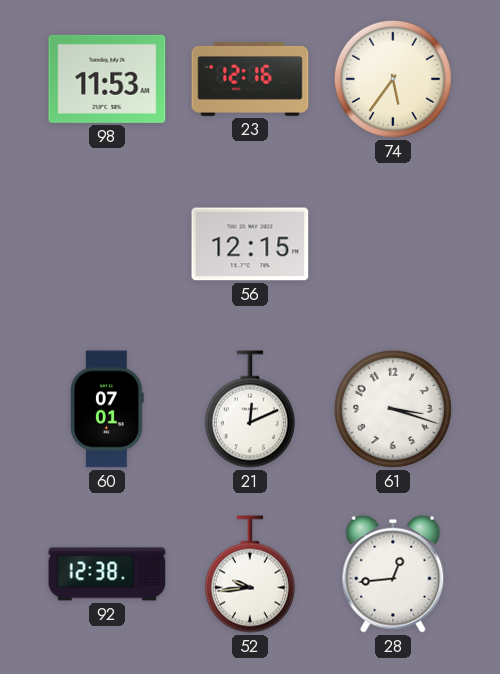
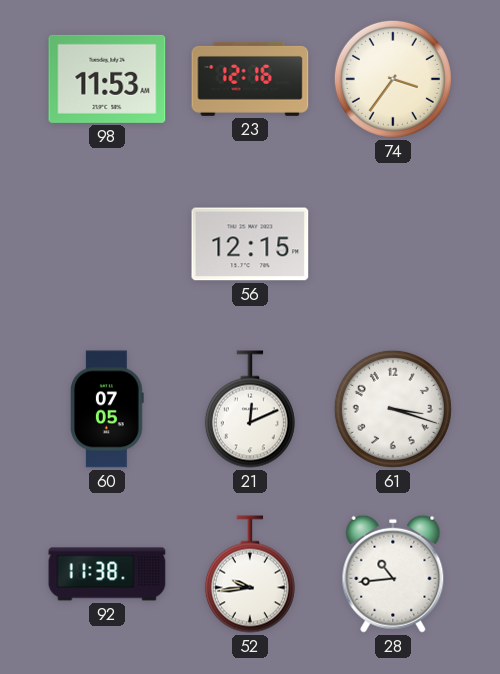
74: 5:36 -> 3:36
60: 07:01 -> 07:05
92: 12:38 -> 11:38
28: 12:44 -> 10:44
